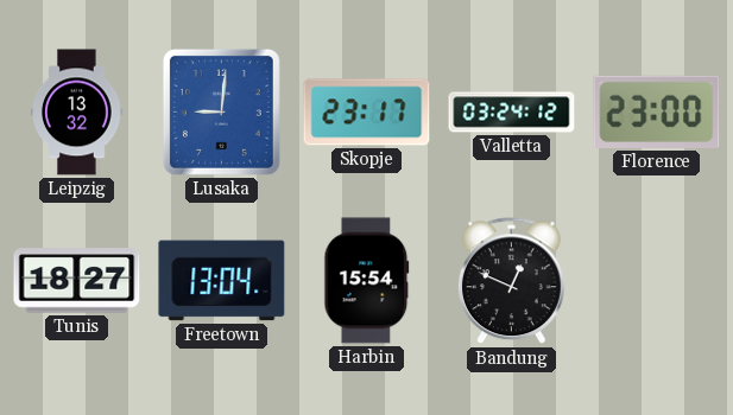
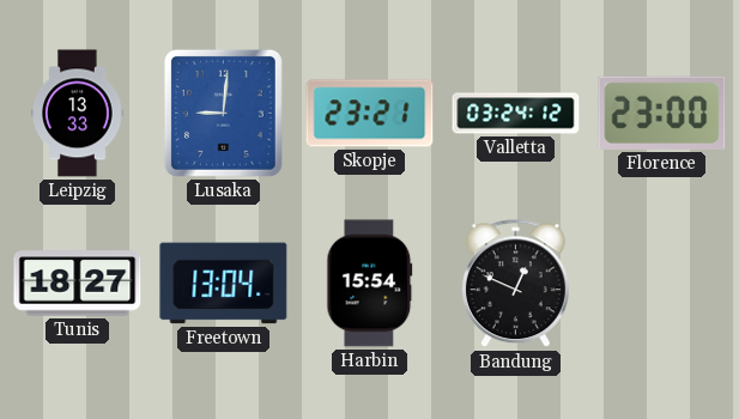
Leipzig: 13:32 -> 13:33
Skopje: 23:17 -> 23:21
